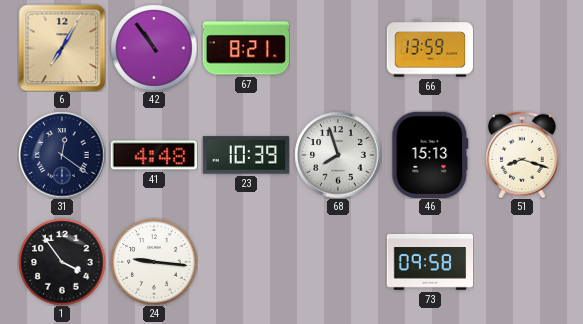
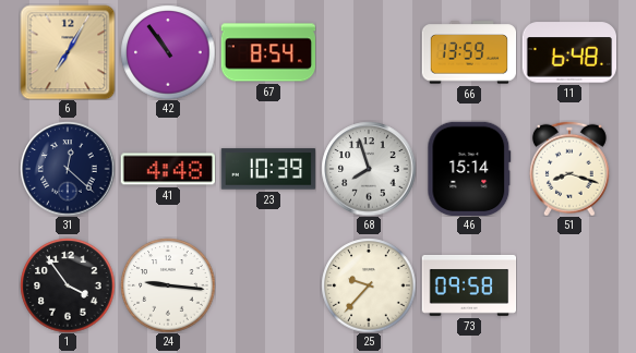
67: 8:21 -> 8:54
11: none -> 6:48
31: 12:21 -> 12:22
46: 15:13 -> 15:14
25: none -> 9:37
